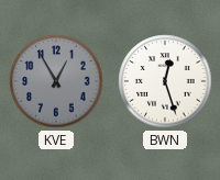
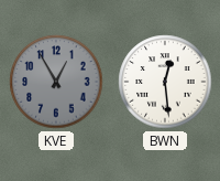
BWN: 12:27 -> 12:29
